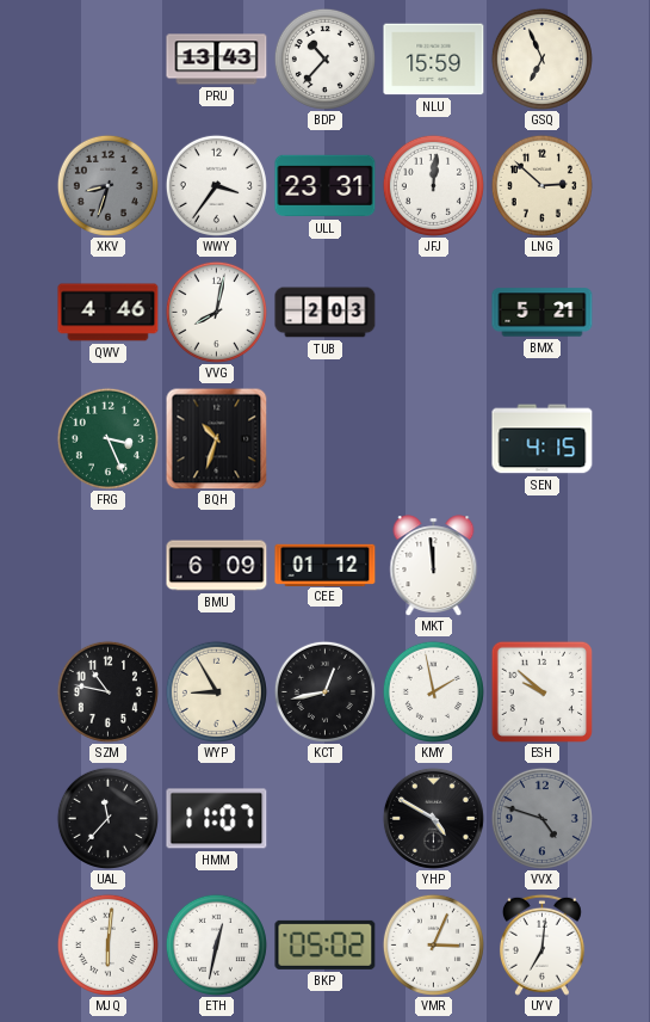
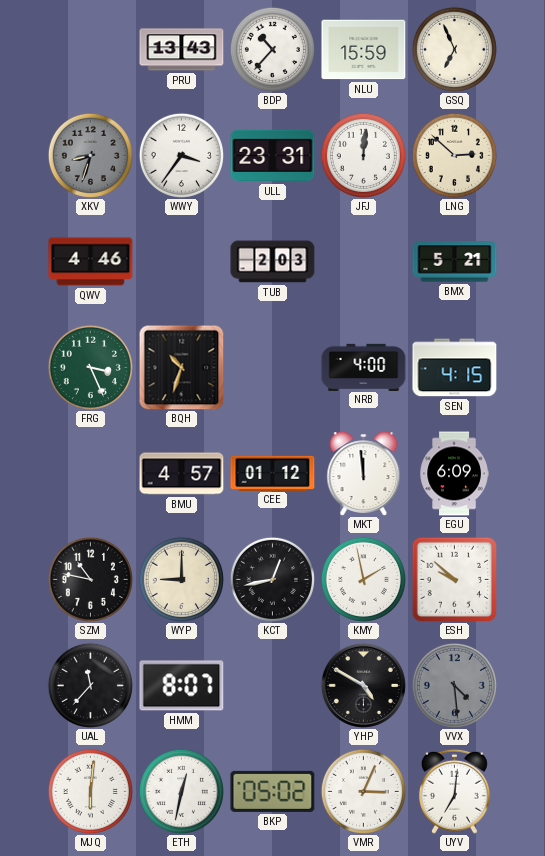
VVG: 8:02 -> none
NRB: none -> 4:00
BMU: 6:09 -> 4:57
EGU: none -> 6:09
WYP: 8:55 -> 9:00
HMM: 11:07 -> 8:07
VVX: 4:48 -> 4:29
